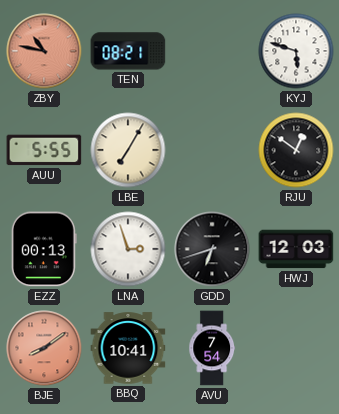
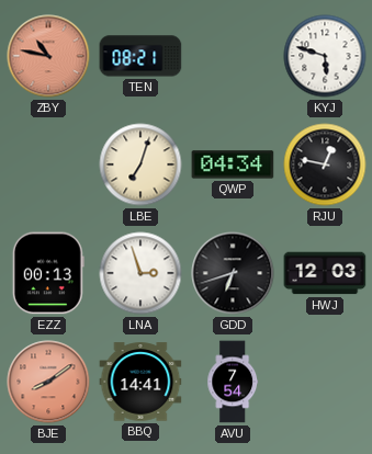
AUU: 5:55 -> none
LBE: 7:05 -> 7:03
QWP: none -> 04:34
RJU: 12:51 -> 12:47
BBQ: 10:41 -> 14:41
